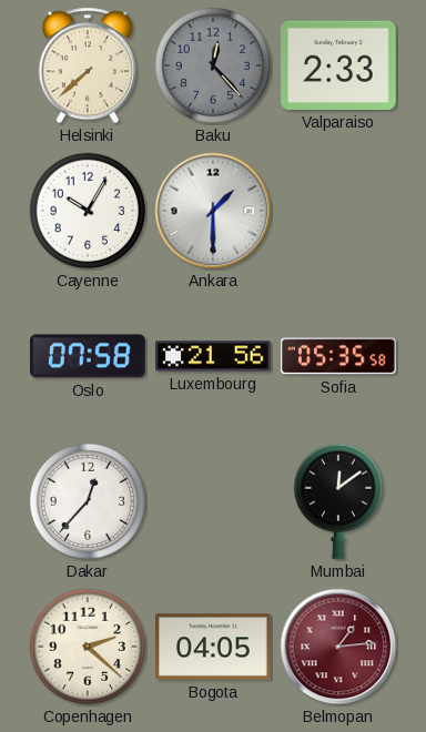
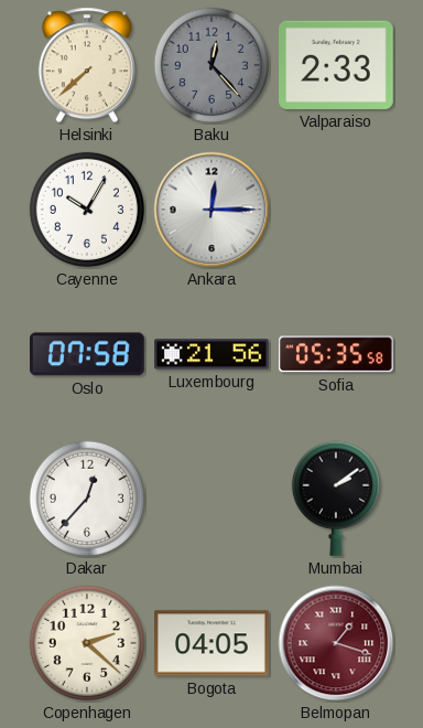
Ankara: 1:30 -> 12:15
Mumbai: 12:09 -> 2:09
Belmopan: 1:14 -> 1:18
